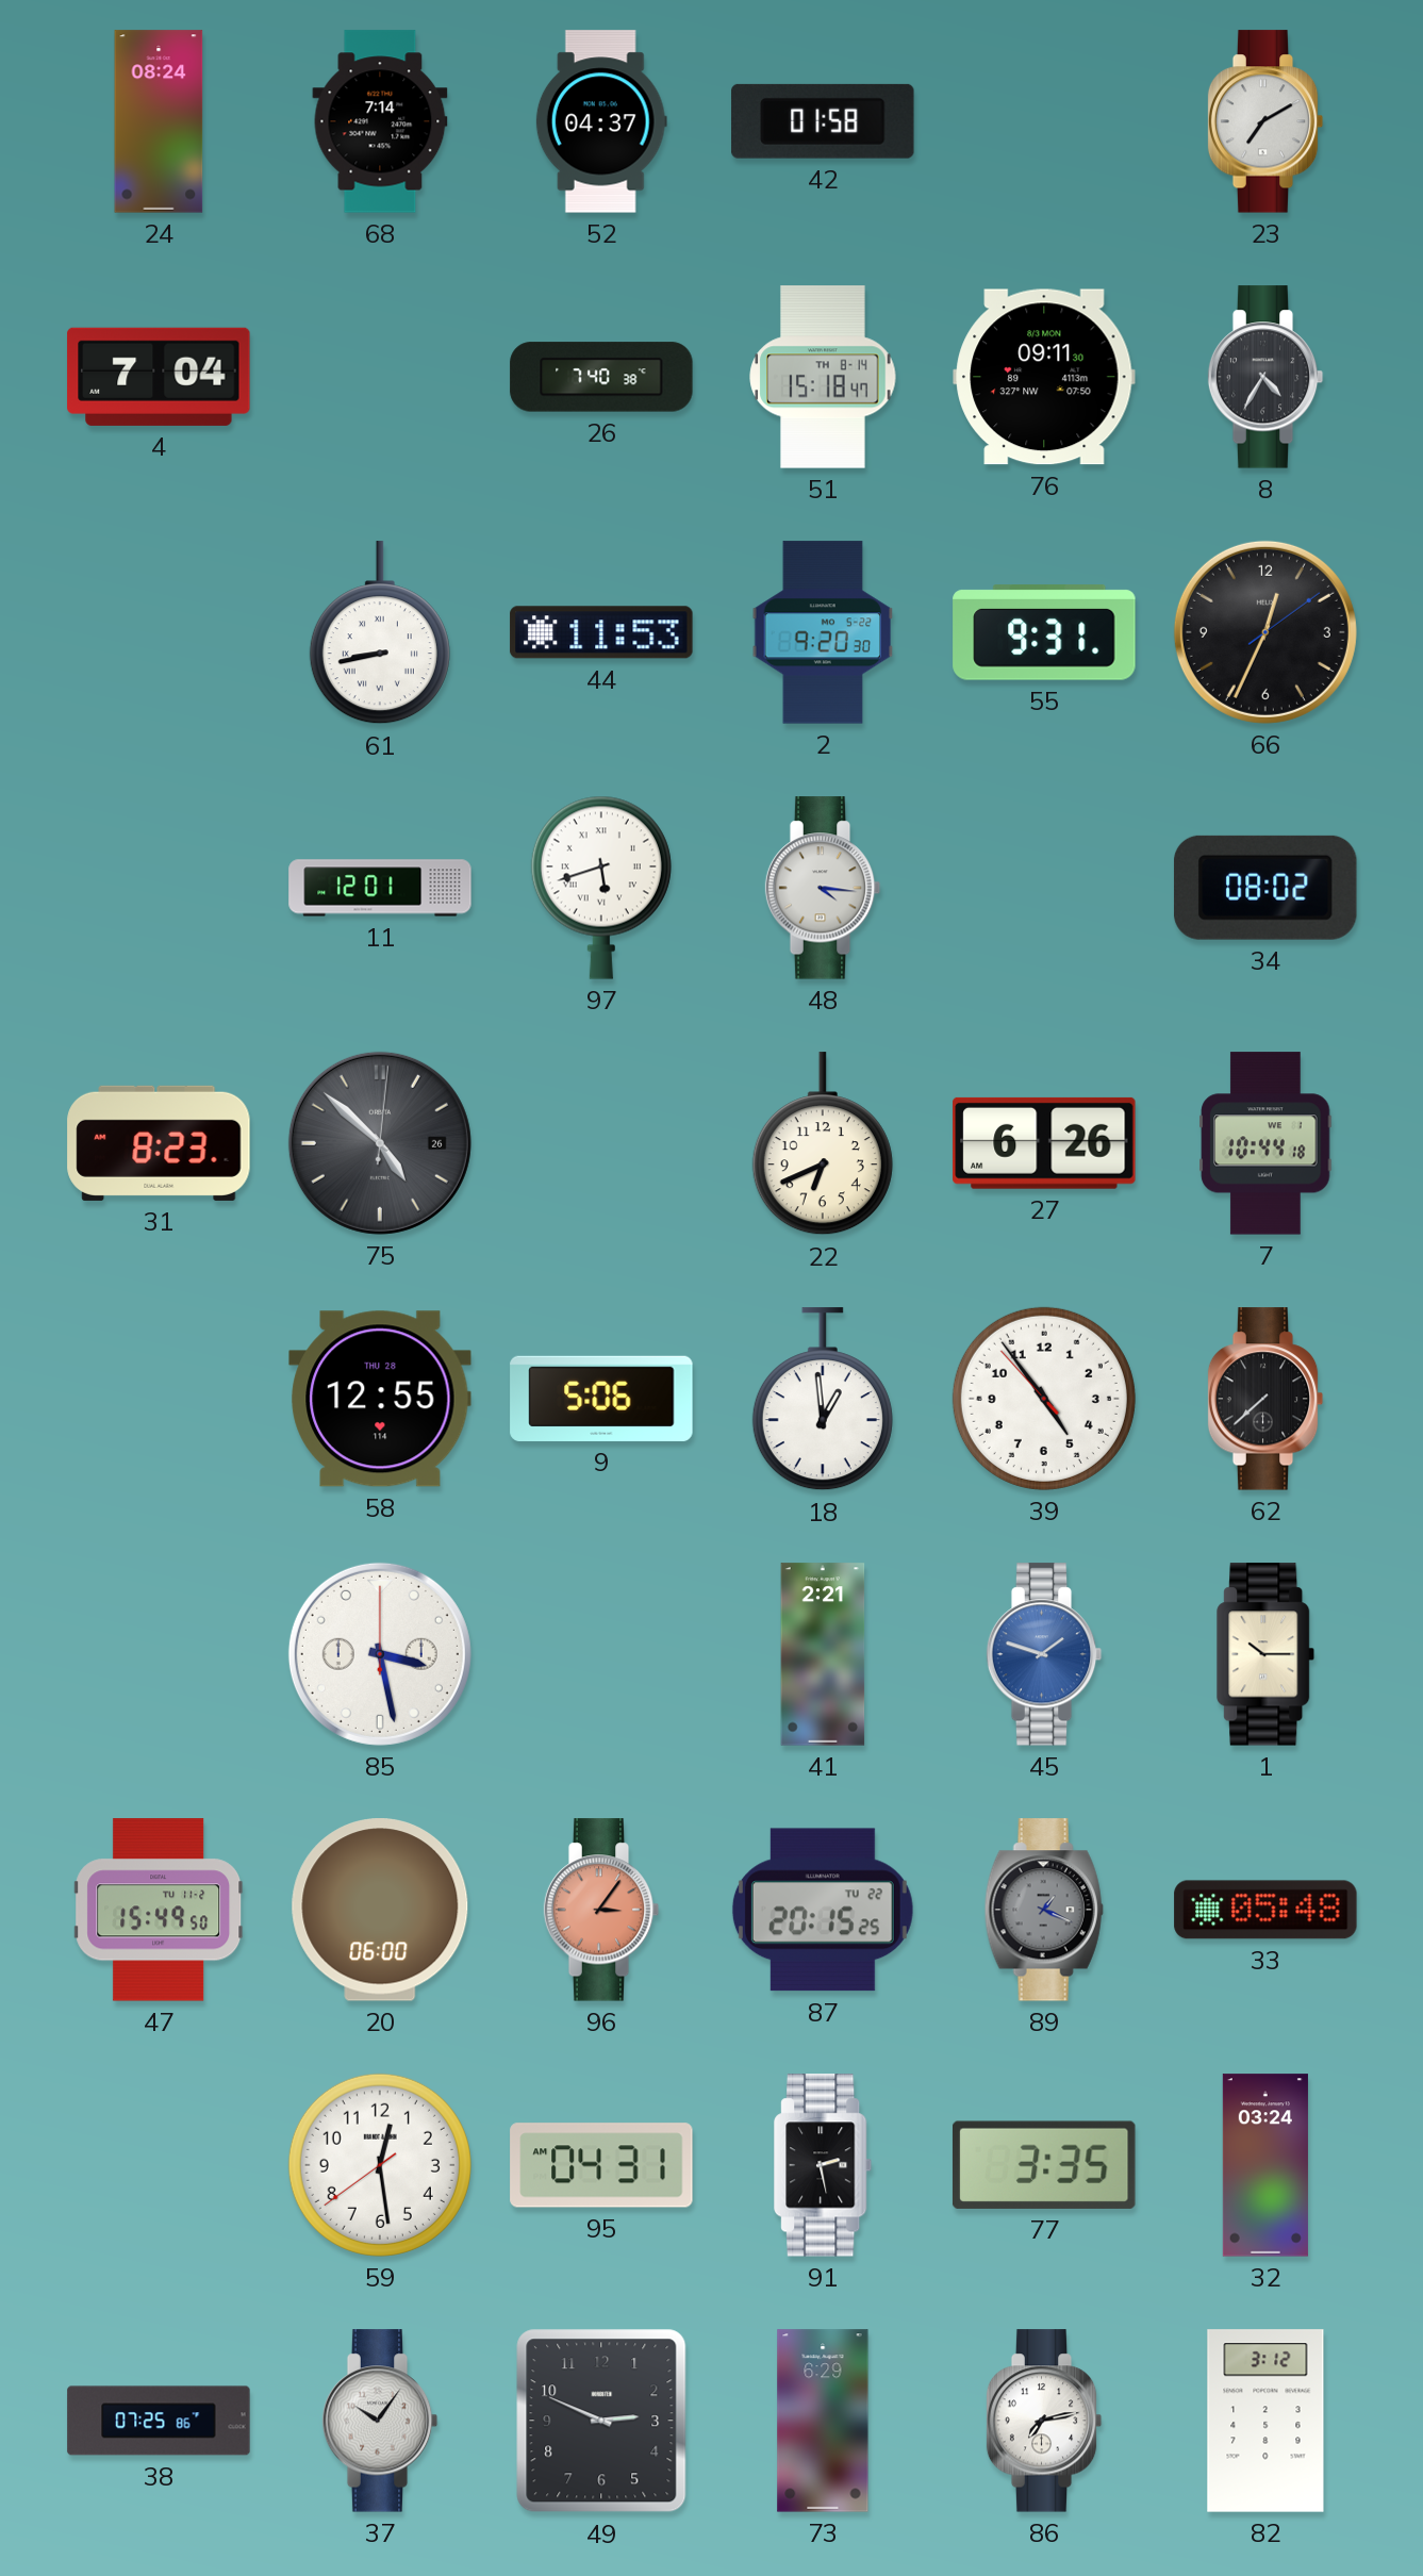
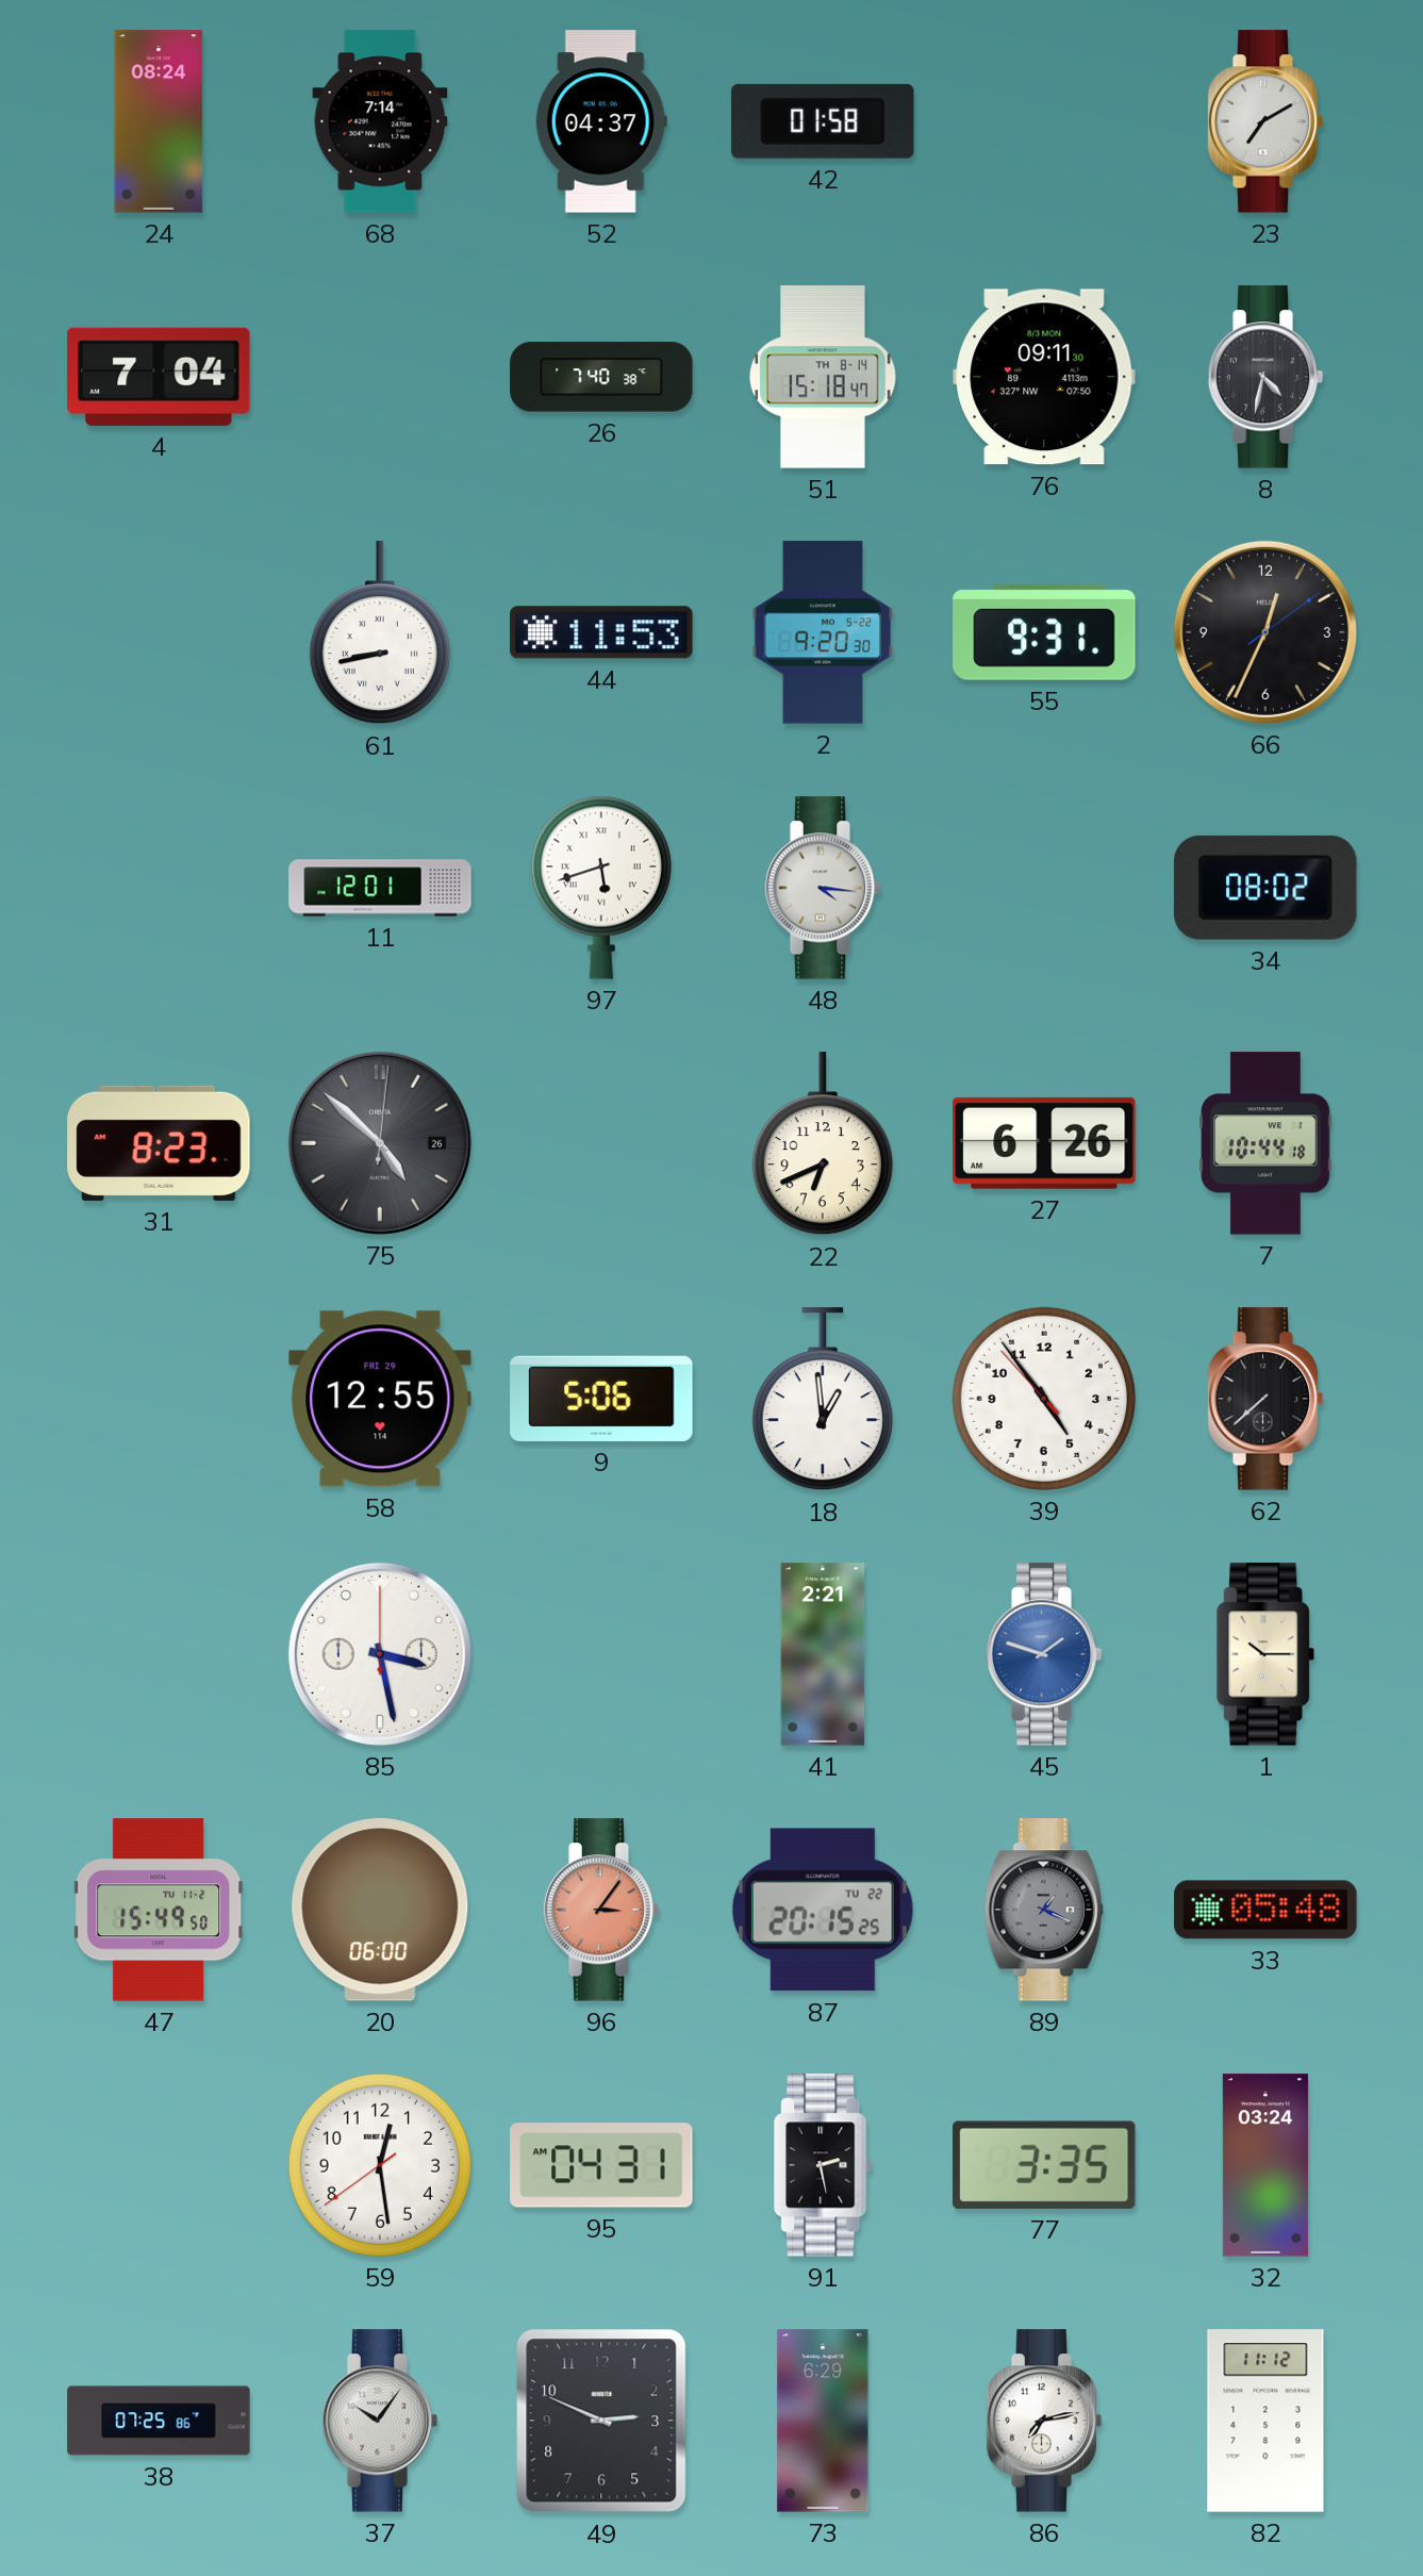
8: 4:35 -> 4:32
58 date: THU 28 -> FRI 29
82: 3:12 -> 11:12
